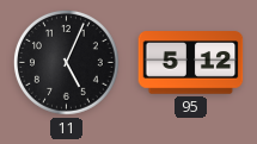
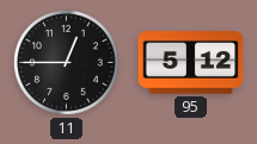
11: 5:04 -> 12:45
